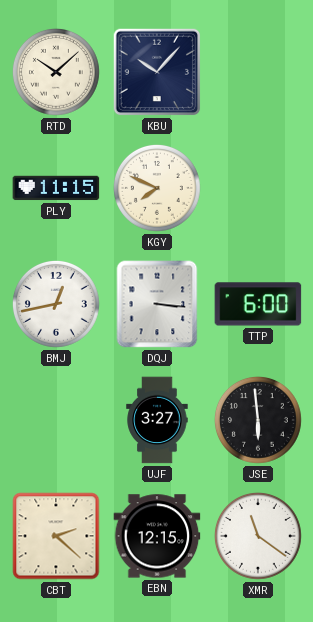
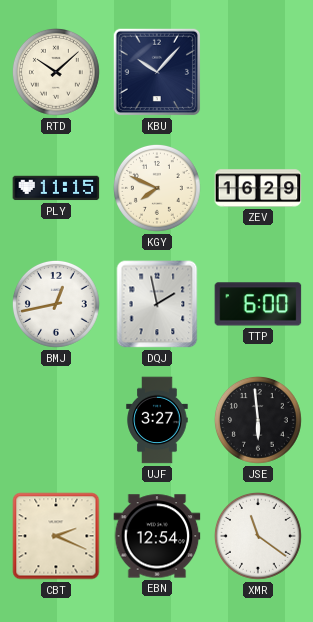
ZEV: none -> 16:29
DQJ: 3:16 -> 1:58
CBT: 2:22 -> 2:19
EBN: 12:15 -> 12:54
